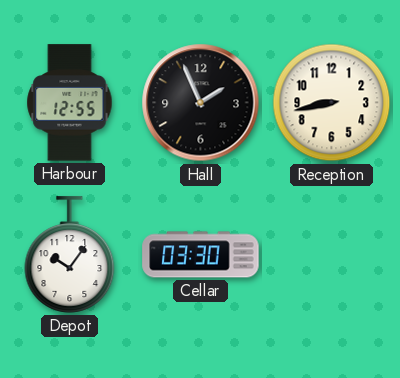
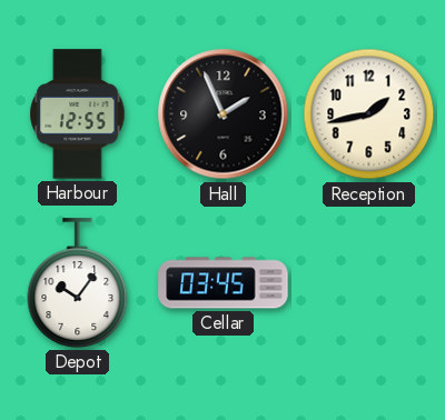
Reception: 8:43 -> 1:43
Cellar: 03:30 -> 03:45
